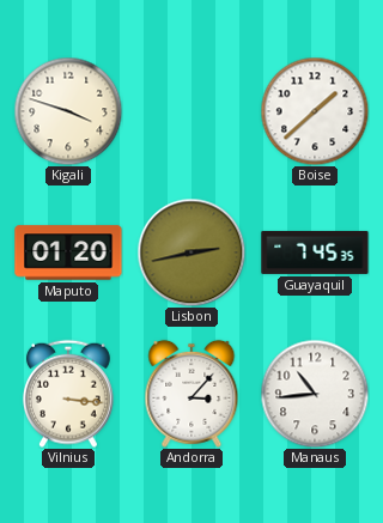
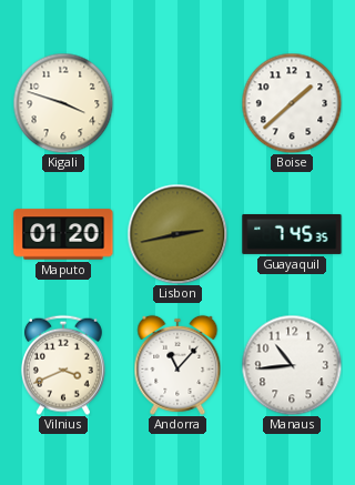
Vilnius: 3:16 -> 3:41
Andorra: 3:07 -> 11:07
